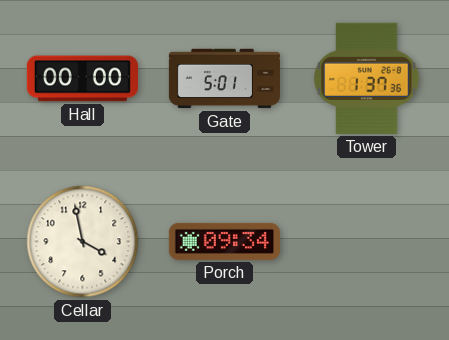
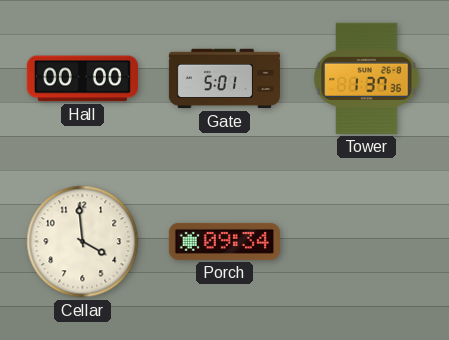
Cellar: 3:58 -> 3:59
